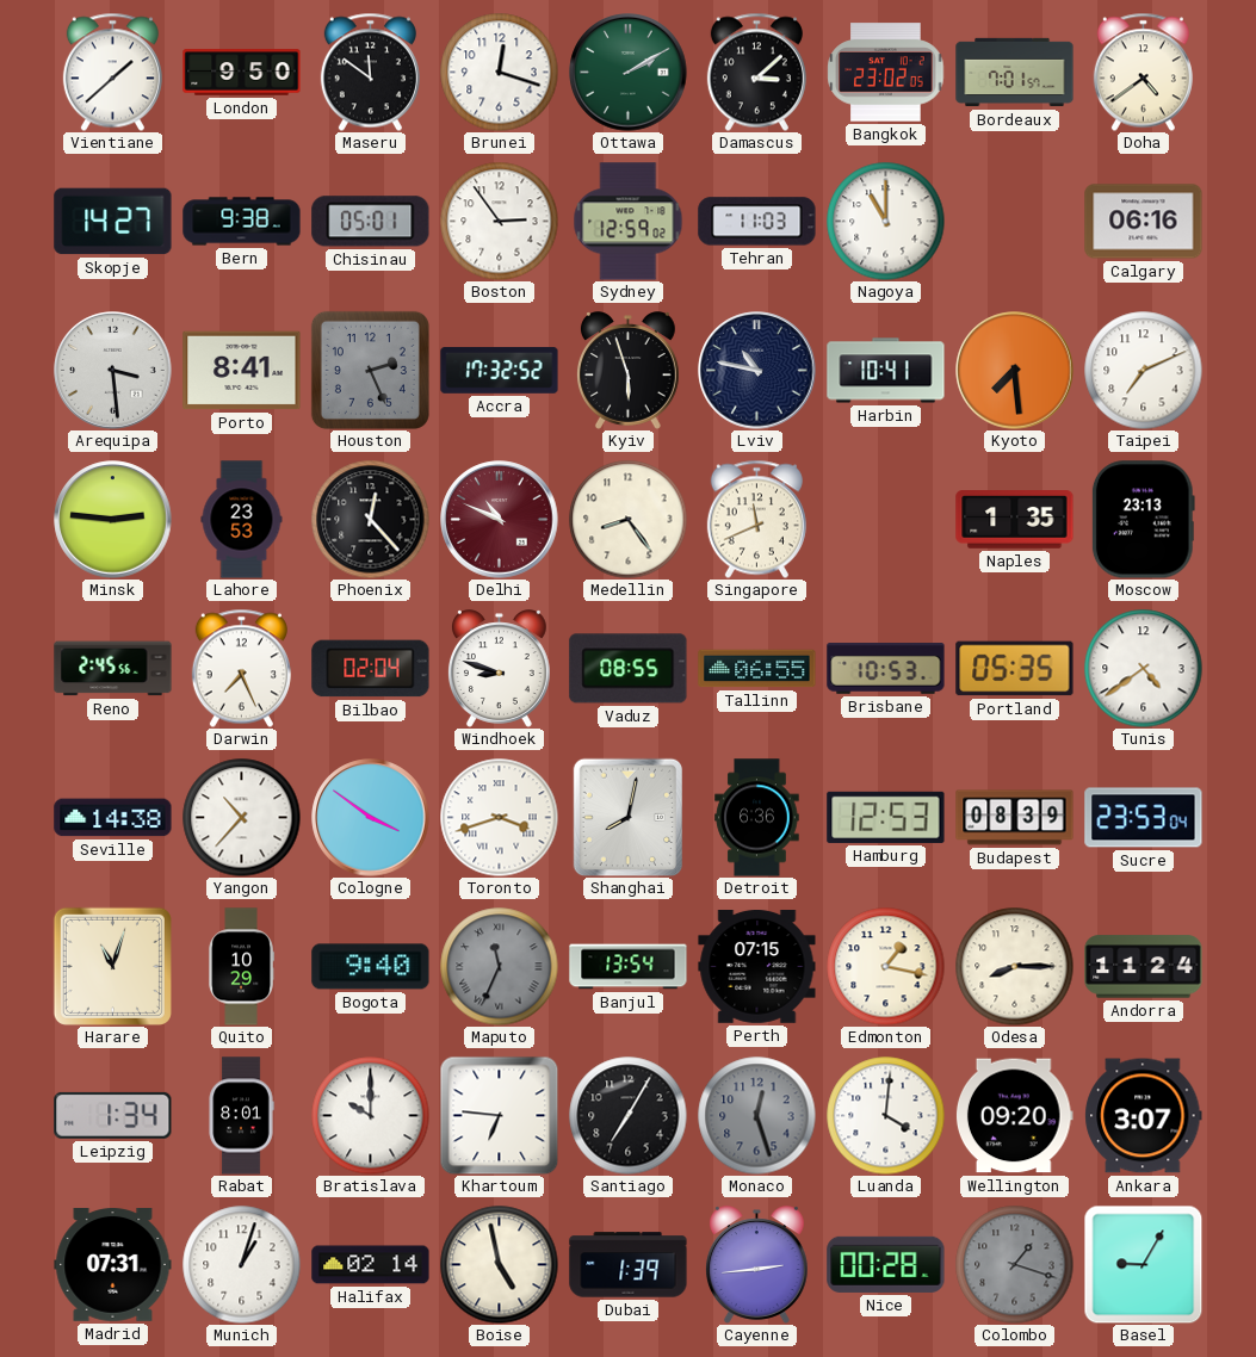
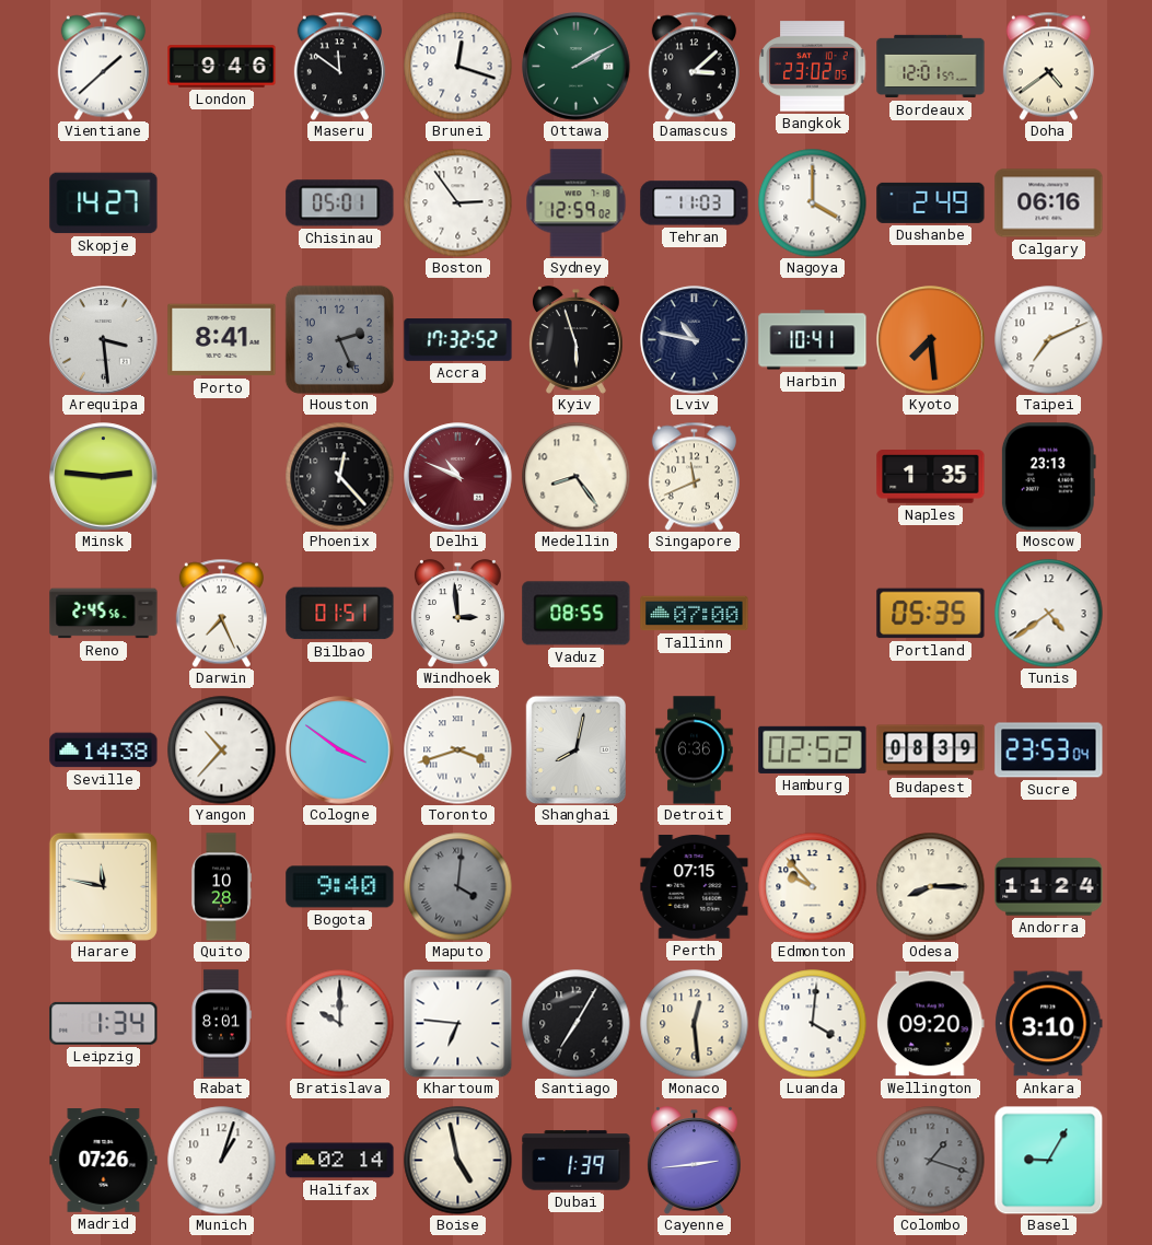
London: 9:50 -> 9:46
Bordeaux: 7:01 -> 12:01
Bern: 9:38 -> none
Nagoya: 11:00 -> 4:00
Dushanbe: none -> 2:49
Lahore: 23:53 -> none
Bilbao: 02:04 -> 01:51
Windhoek: 8:48 -> 2:59
Tallinn: 06:55 -> 07:00
Brisbane: 10:53 -> none
Hamburg: 12:53 -> 02:52
Harare: 11:03 -> 11:47
Quito: 10:29 -> 10:28
Maputo: 11:34 -> 4:01
Banjul: 13:54 -> none
Edmonton: 1:17 -> 9:53
Monaco: 12:27 -> 12:29
Monaco dial: grey -> cream
Ankara: 3:07 -> 3:10
Madrid: 07:31 -> 07:26
Nice: 00:28 -> none
